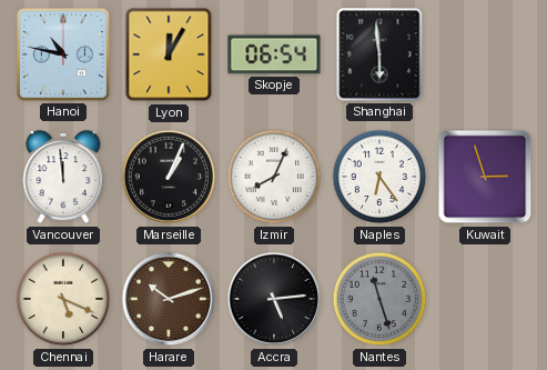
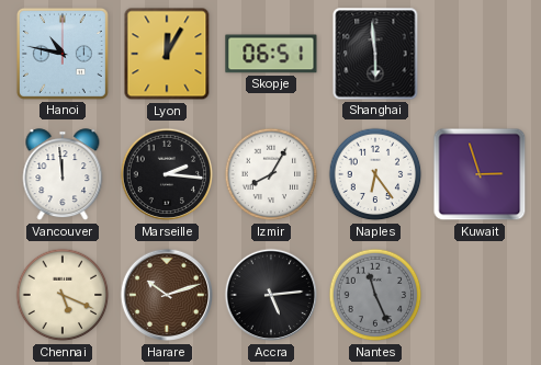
Skopje: 06:54 -> 06:51
Marseille: 1:04 -> 2:16
Izmir: 8:04 -> 8:05
Nantes: 11:27 -> 11:26
